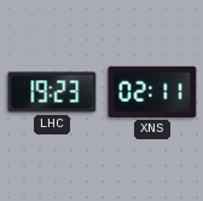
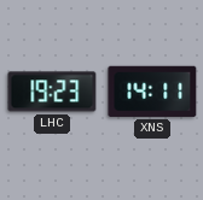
XNS: 02:11 -> 14:11
